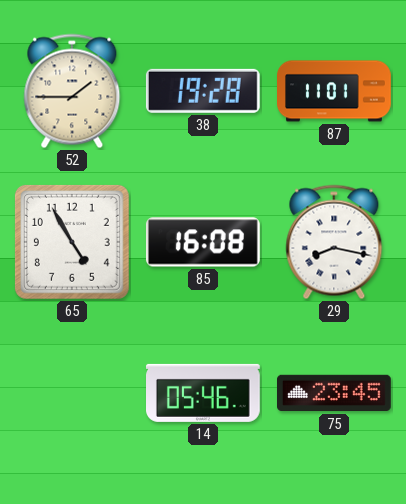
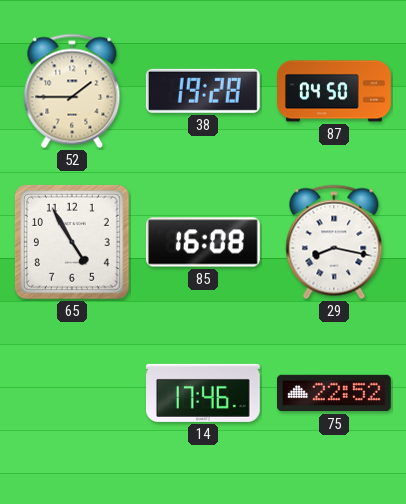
87: 11:01 -> 04:50
14: 05:46 -> 17:46
75: 23:45 -> 22:52
